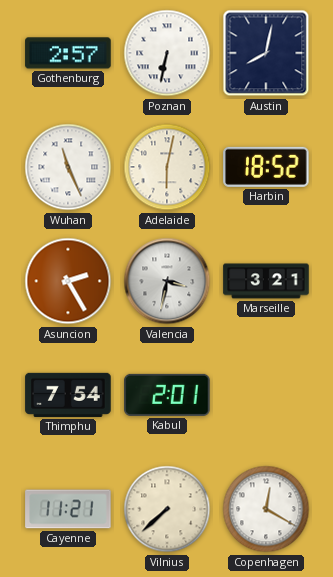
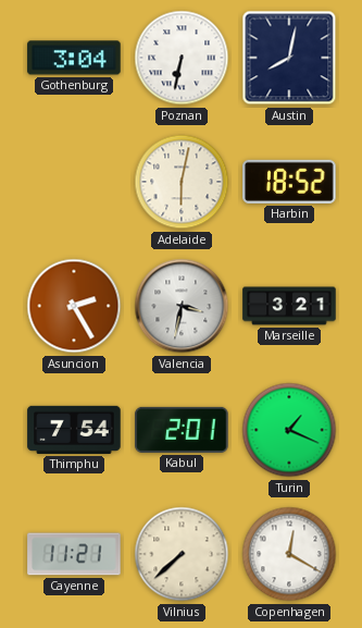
Gothenburg: 2:57 -> 3:04
Wuhan: 11:26 -> none
Turin: none -> 1:19
